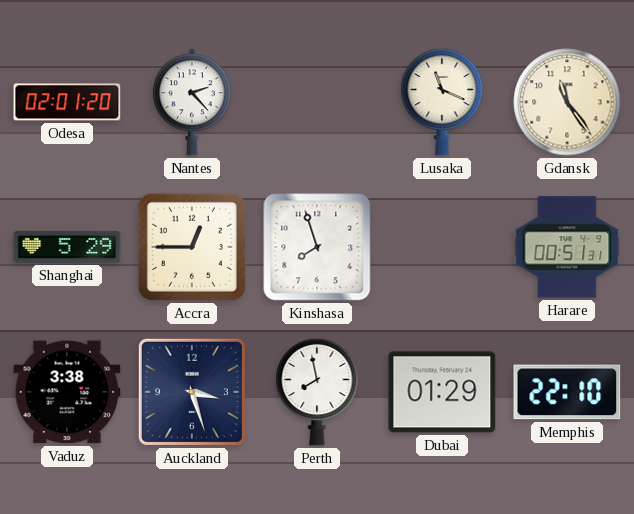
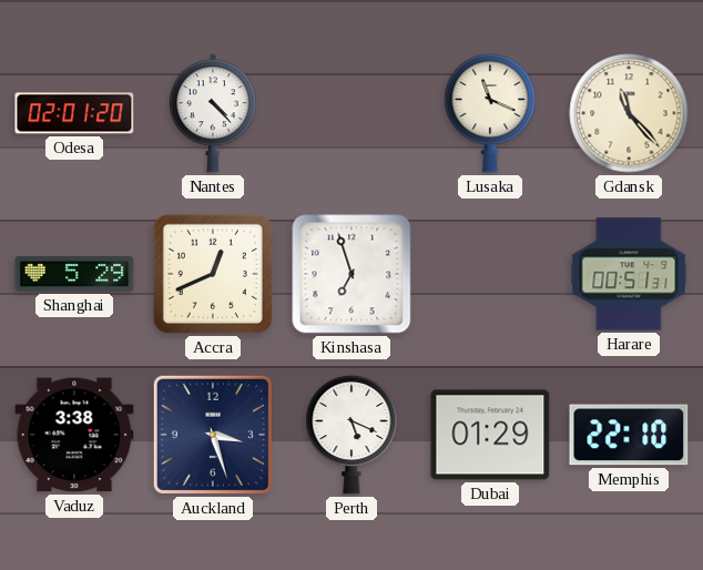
Nantes: 2:23 -> 4:23
Gdansk: 11:24 -> 11:23
Accra: 12:45 -> 12:41
Kinshasa: 7:57 -> 6:57
Perth: 7:58 -> 5:19
